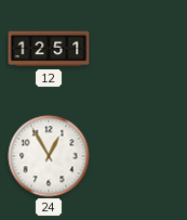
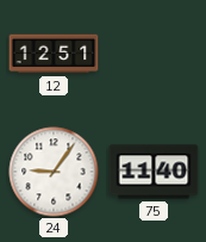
24: 12:55 -> 9:06
75: none -> 11:40
